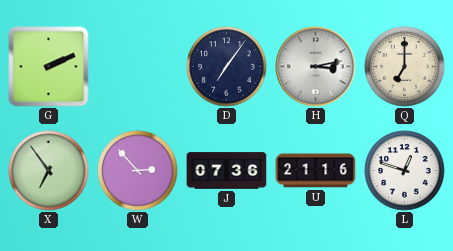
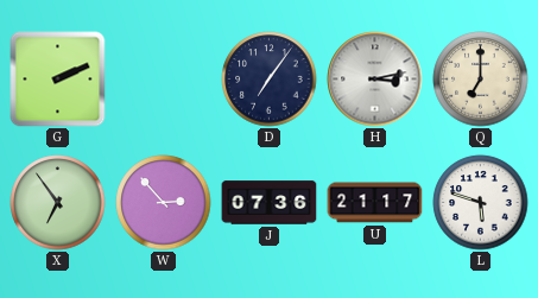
U: 21:16 -> 21:17
L: 12:48 -> 5:48
